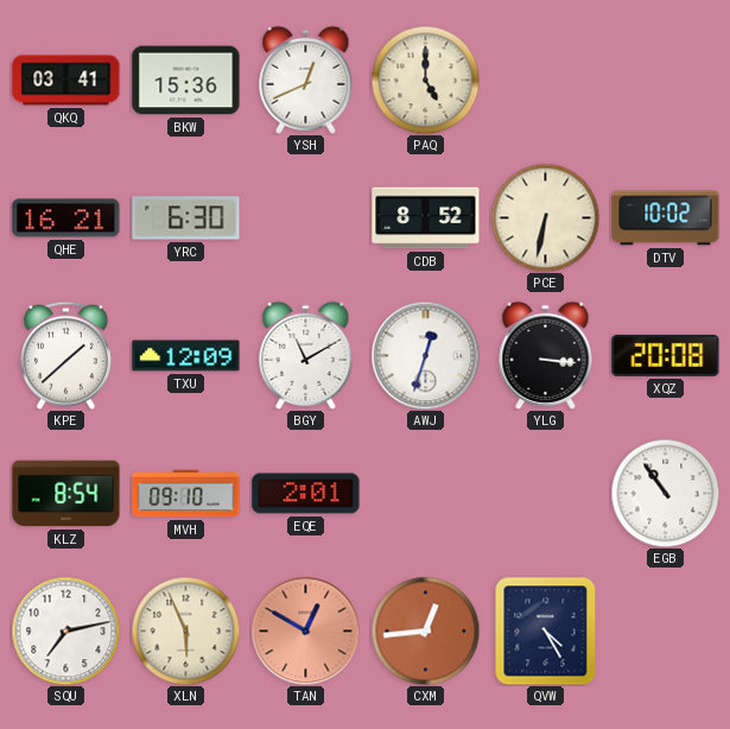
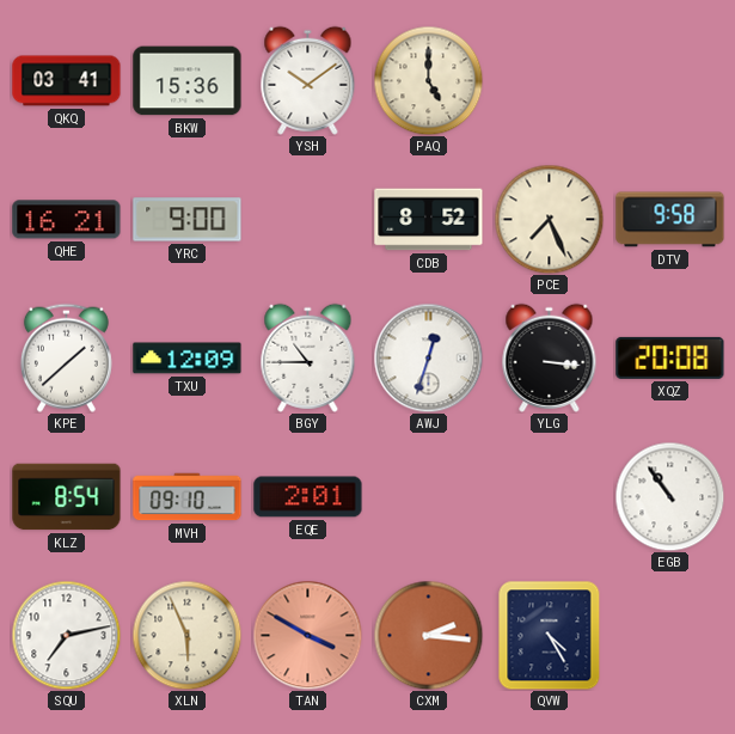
YSH: 12:41 -> 10:09
YRC: 6:30 -> 9:00
PCE: 6:32 -> 7:26
DTV: 10:02 -> 9:58
BGY: 11:10 -> 10:45
TAN: 12:50 -> 3:50
CXM: 12:44 -> 2:16
